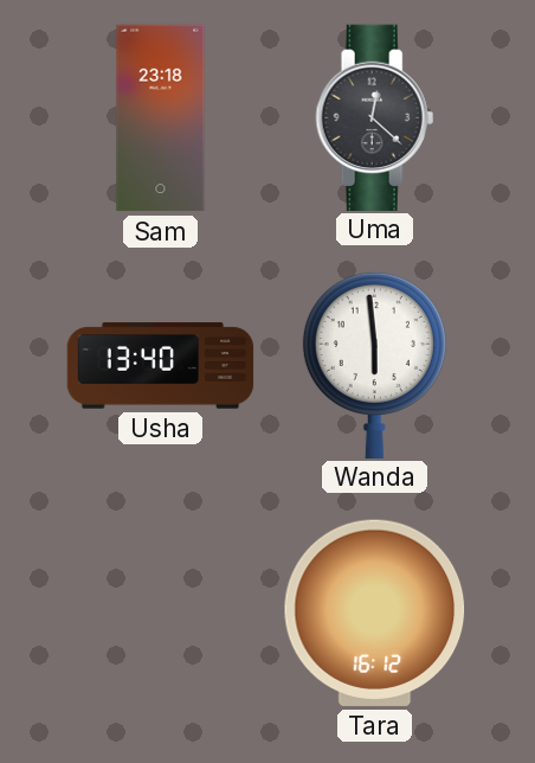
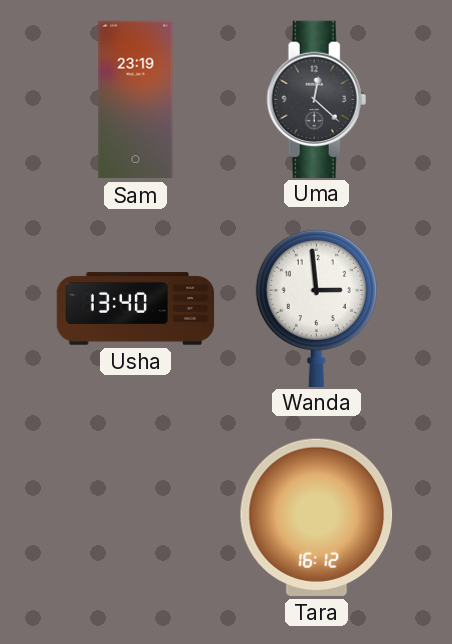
Sam: 23:18 -> 23:19
Wanda: 5:59 -> 2:59
